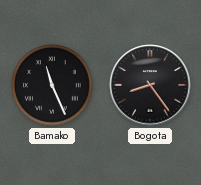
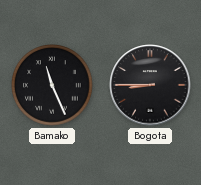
Bogota: 8:24 -> 8:45
